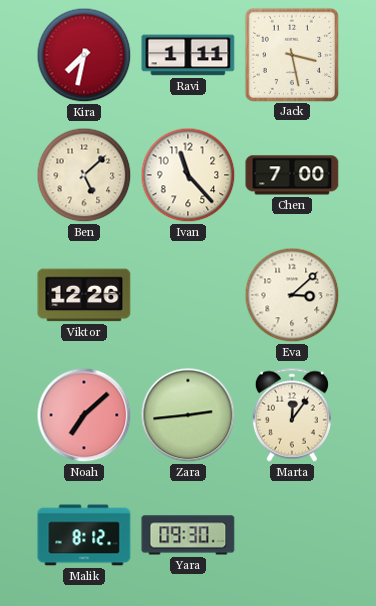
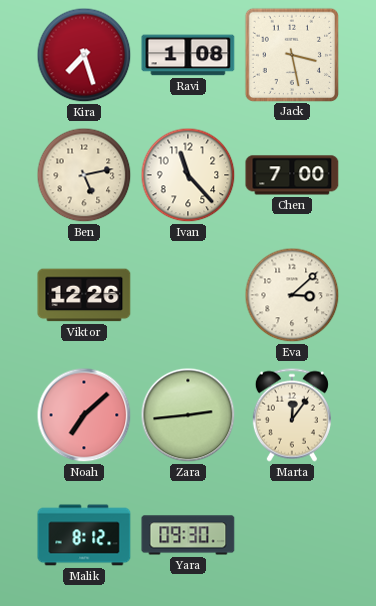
Kira: 7:32 -> 7:27
Ravi: 1:11 -> 1:08
Ben: 5:08 -> 5:13
